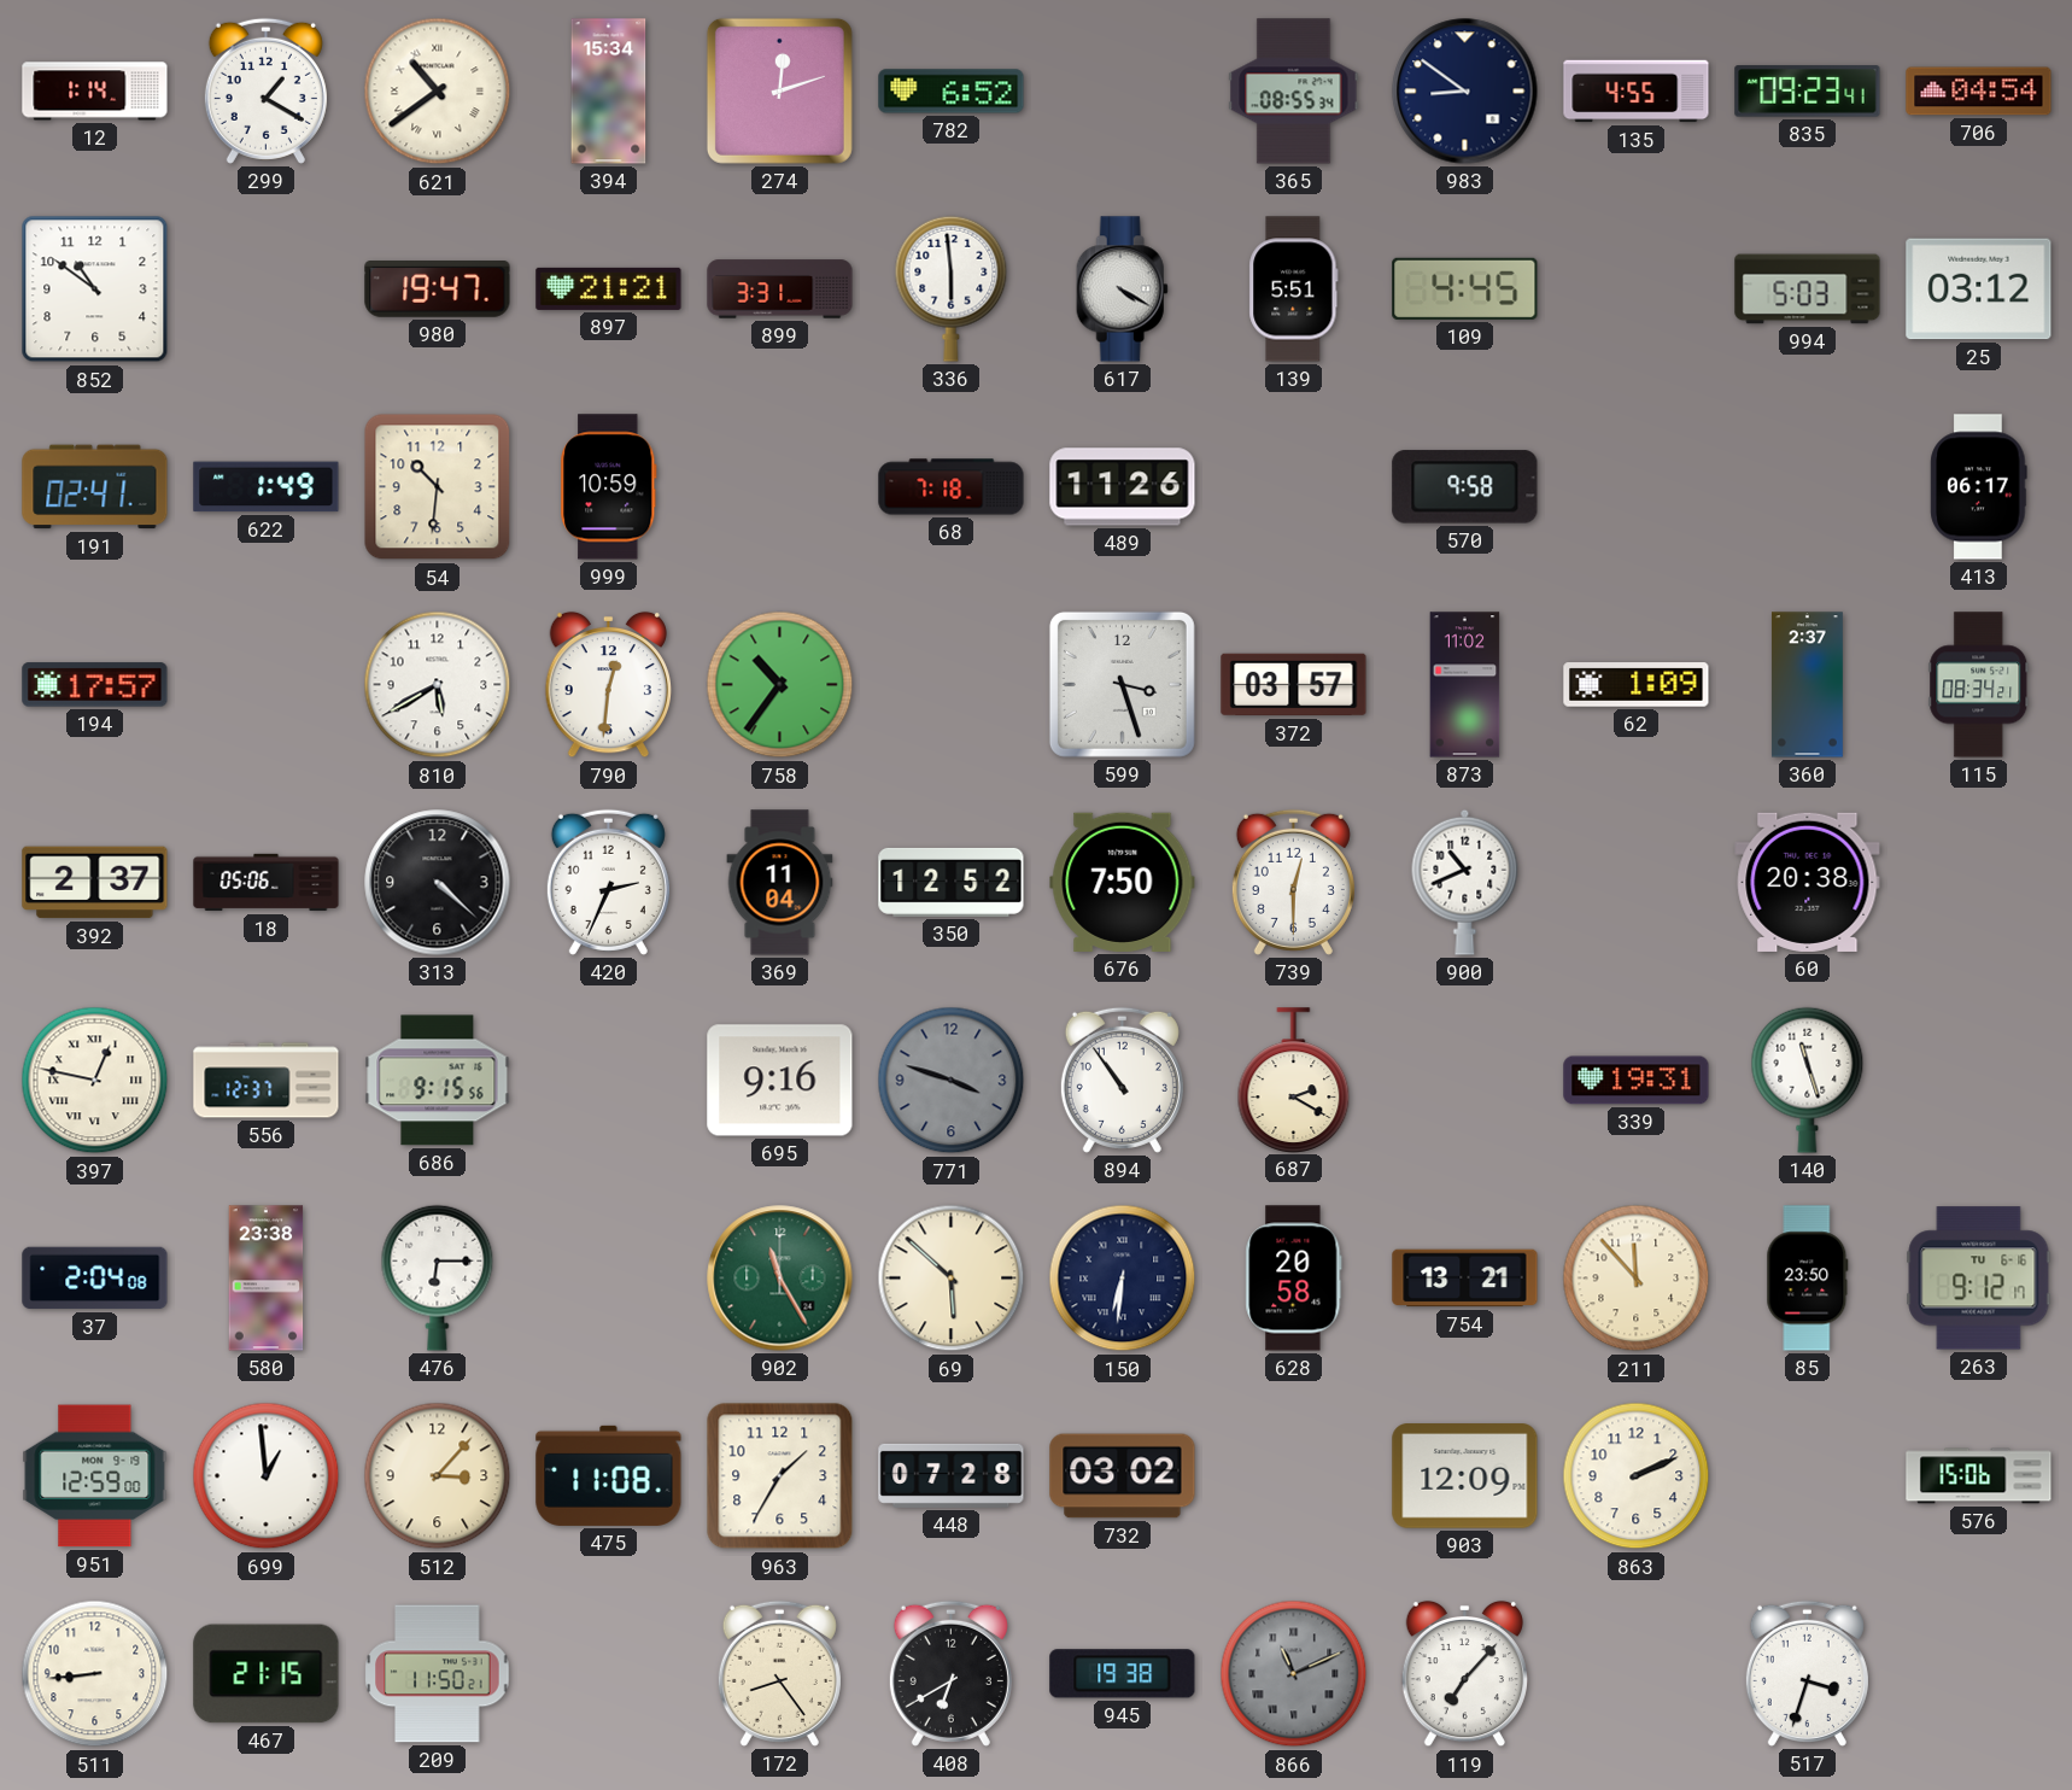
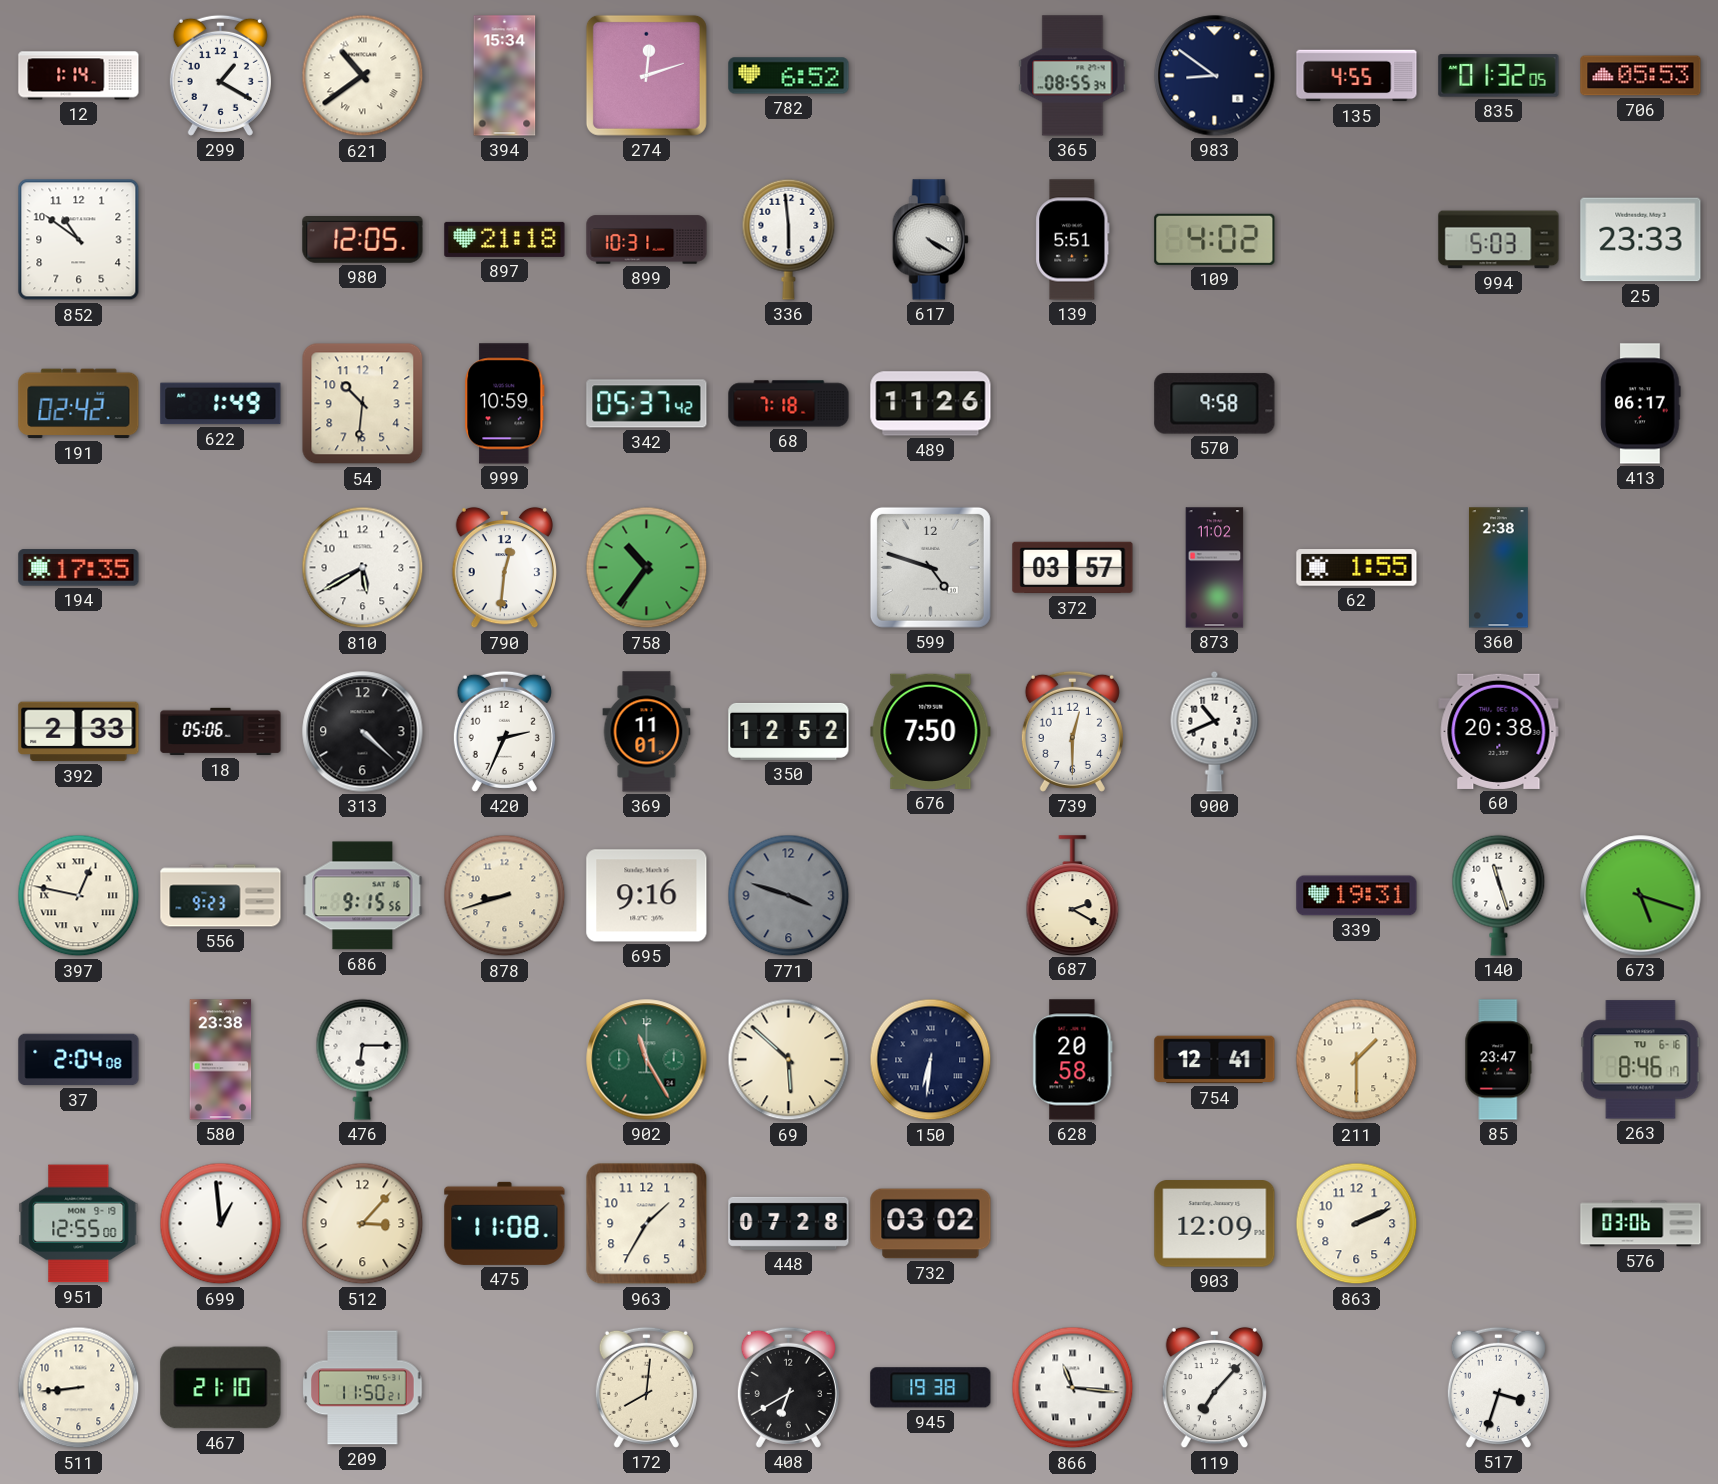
835: 09:23 -> 01:32
706: 04:54 -> 05:53
980: 19:47 -> 12:05
897: 21:21 -> 21:18
899: 3:31 -> 10:31
109: 4:45 -> 4:02
25: 03:12 -> 23:33
191: 02:41 -> 02:42
342: none -> 05:37
194: 17:57 -> 17:35
599: 3:27 -> 4:48
62: 1:09 -> 1:55
360: 2:37 -> 2:38
115: 08:34 -> none
392: 2:37 -> 2:33
369: 11:04 -> 11:01
556: 12:37 -> 9:23
878: none -> 8:42
894: 10:54 -> none
673: none -> 5:18
754: 13:21 -> 12:41
211: 11:53 -> 1:30
85: 23:50 -> 23:47
263: 9:12 -> 8:46
951: 12:59 -> 12:55
576: 15:06 -> 03:06
467: 21:15 -> 21:10
172: 8:24 -> 8:01
866: 11:11 -> 11:16
866 dial: grey -> white
